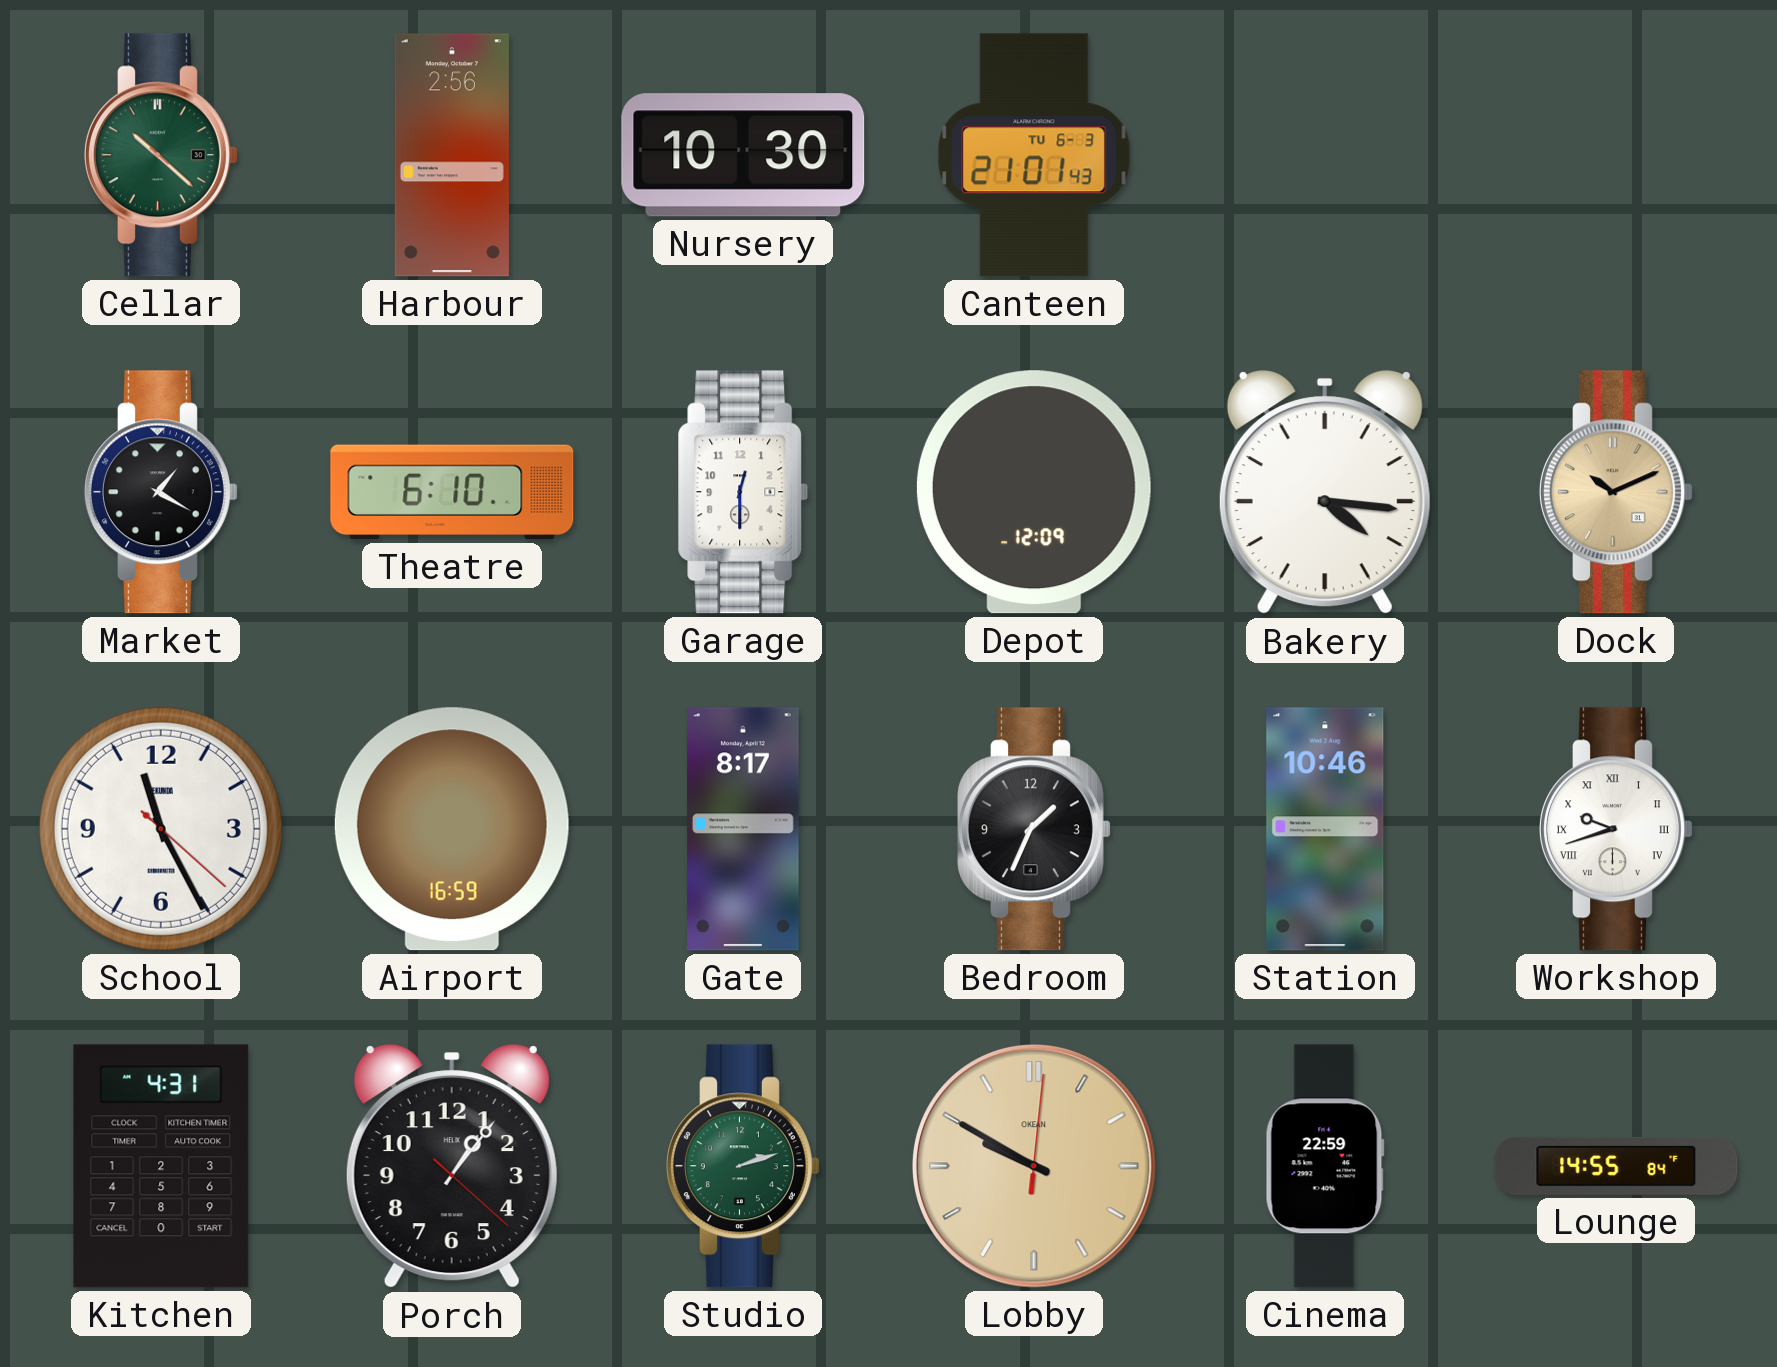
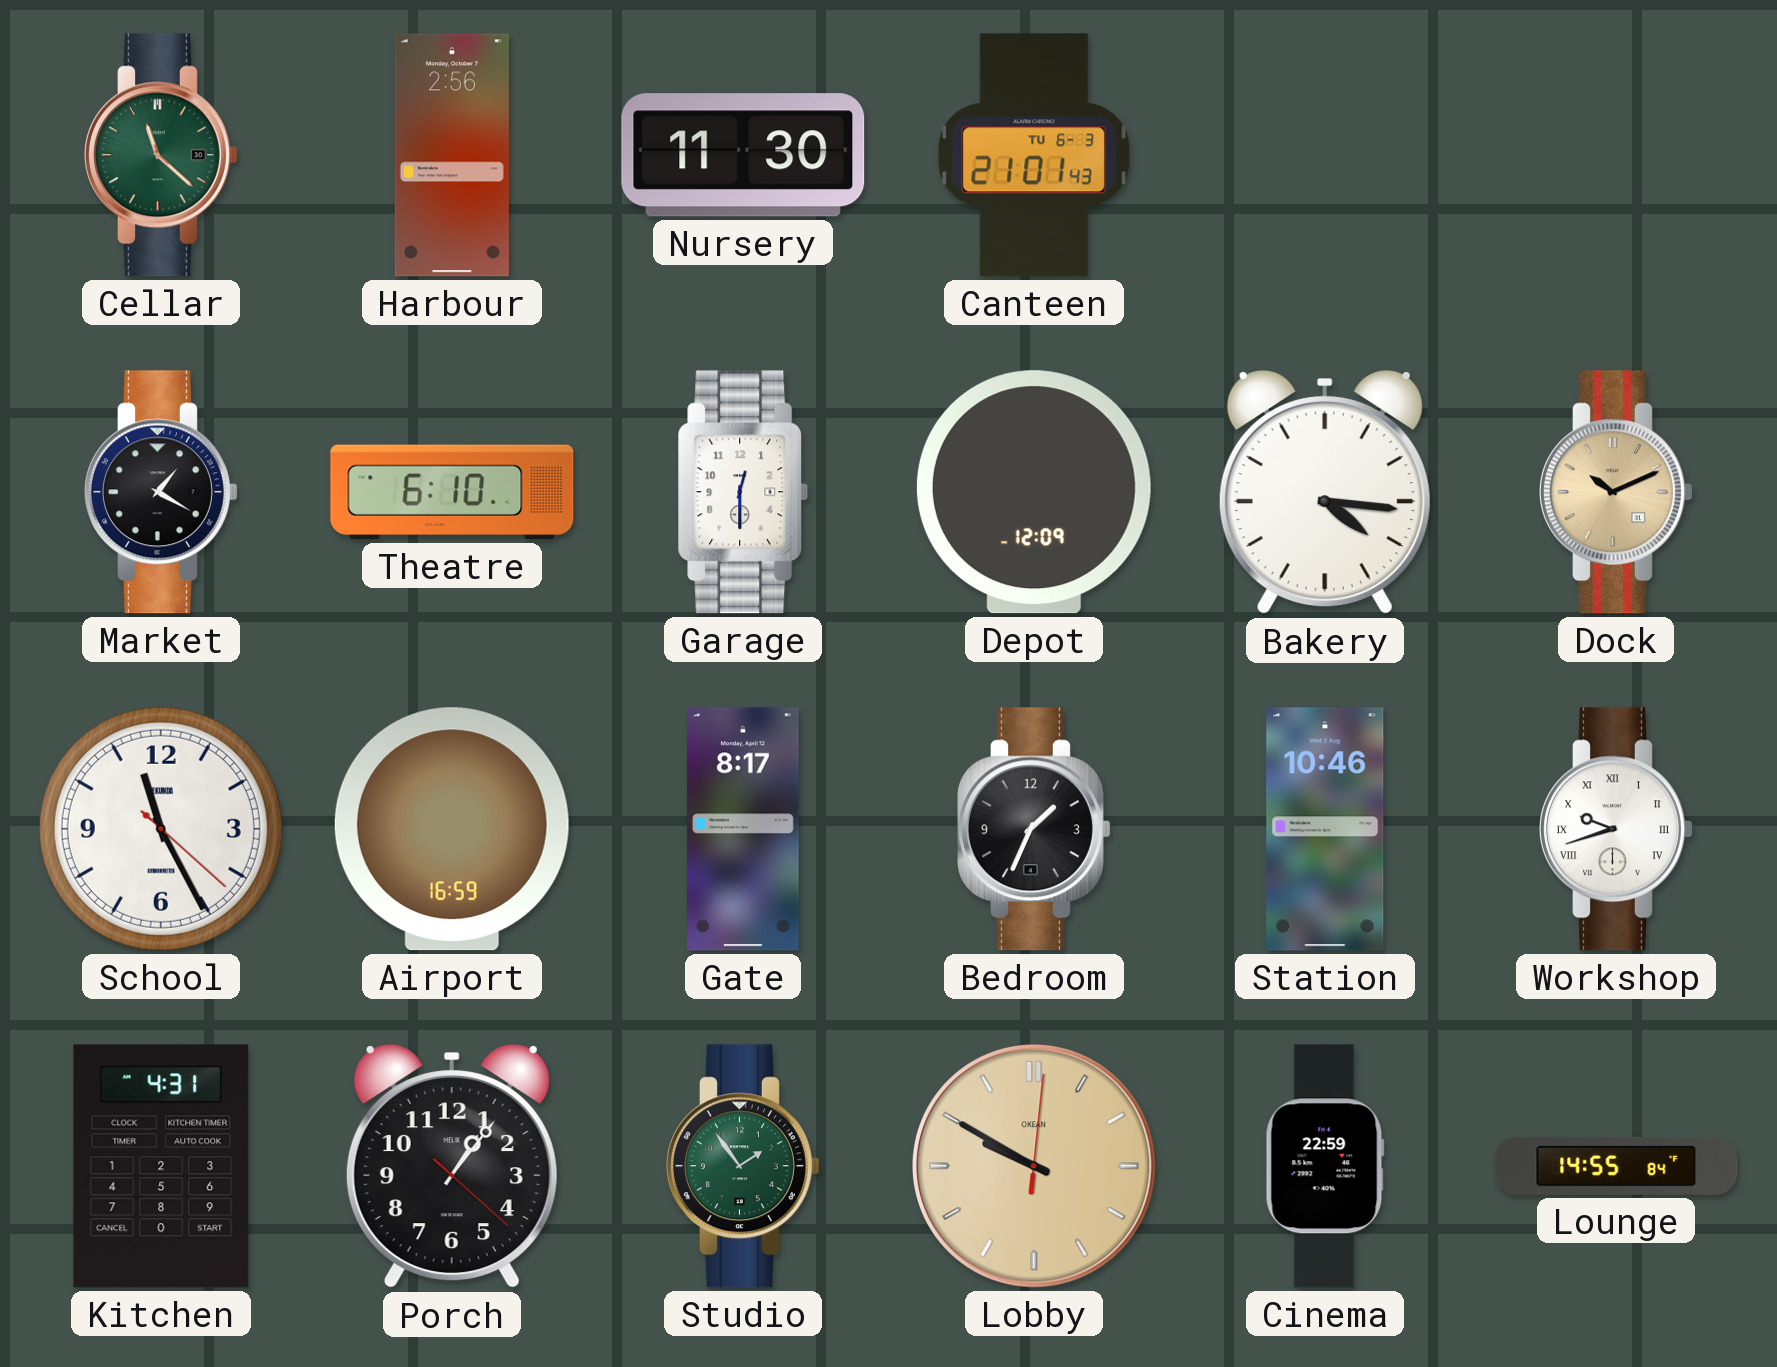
Cellar: 10:22 -> 11:22
Nursery: 10:30 -> 11:30
Studio: 2:12 -> 1:54
